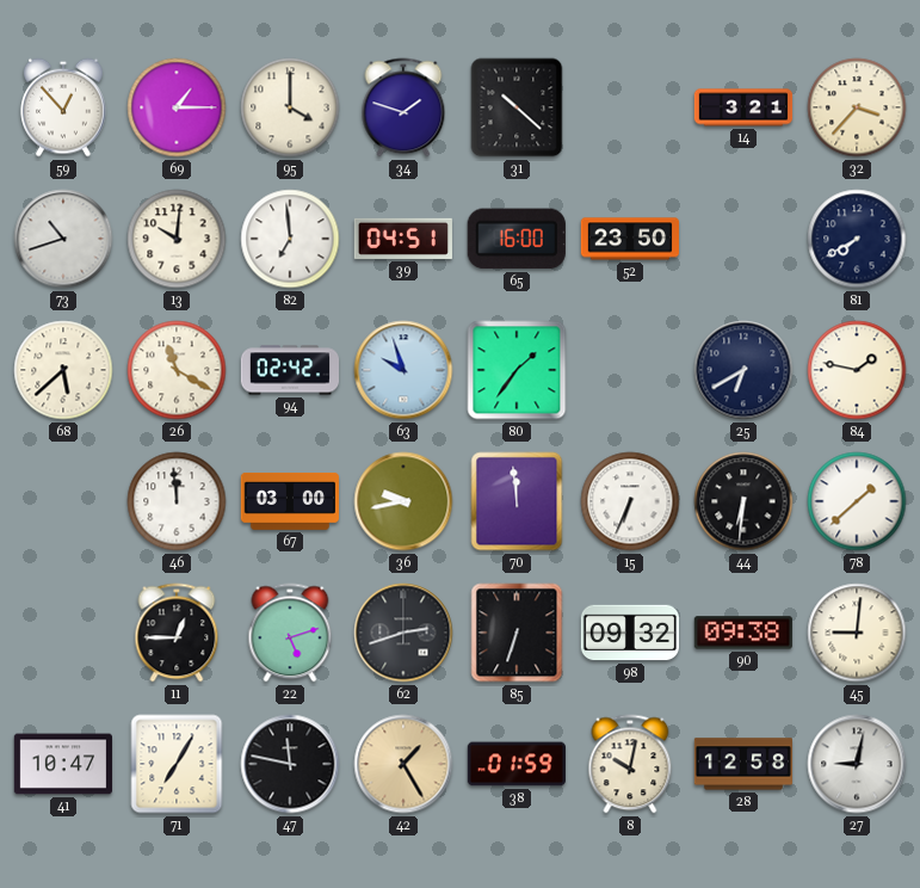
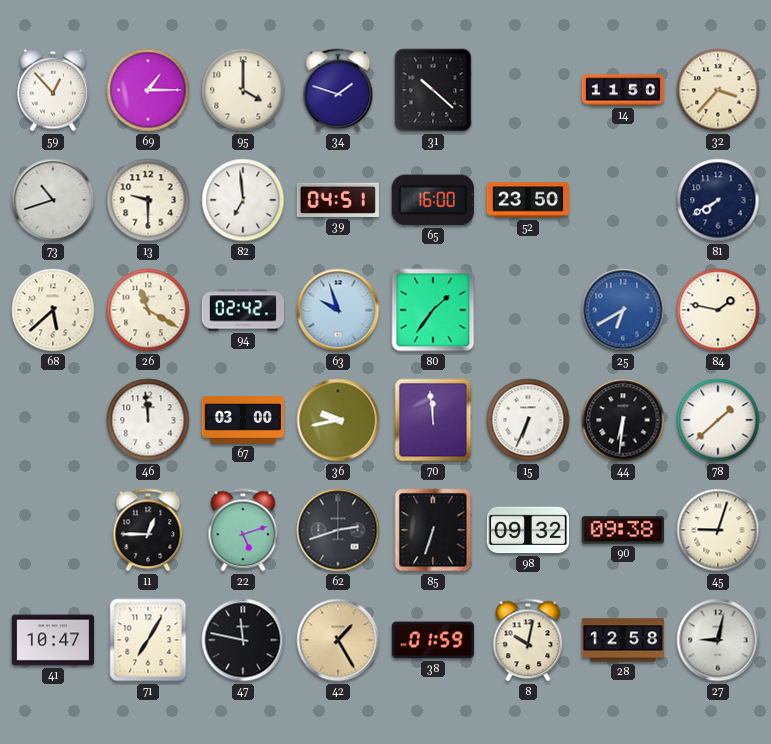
14: 3:21 -> 11:50
13: 10:01 -> 9:30
25 dial: navy -> blue
45: 9:01 -> 9:03
